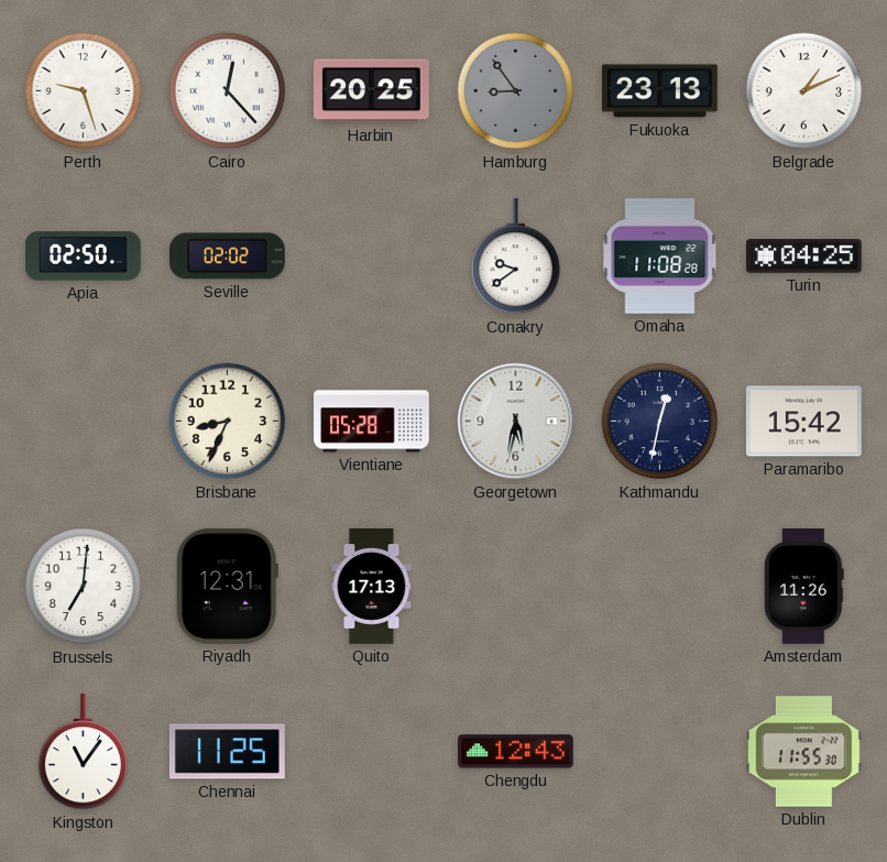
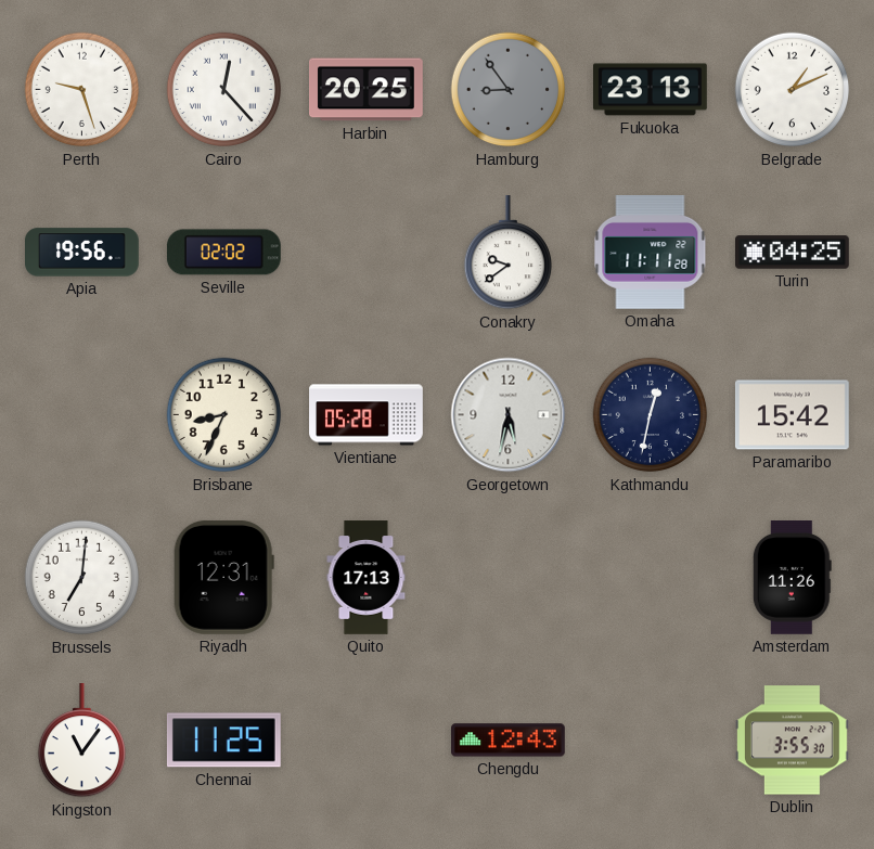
Apia: 02:50 -> 19:56
Omaha: 11:08 -> 11:11
Dublin: 11:55 -> 3:55
